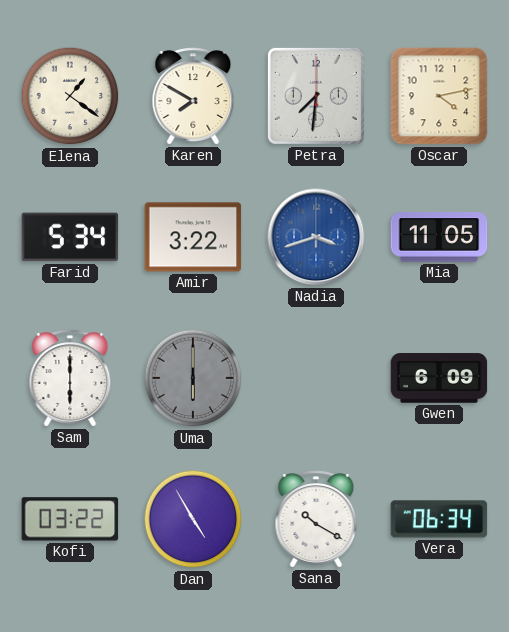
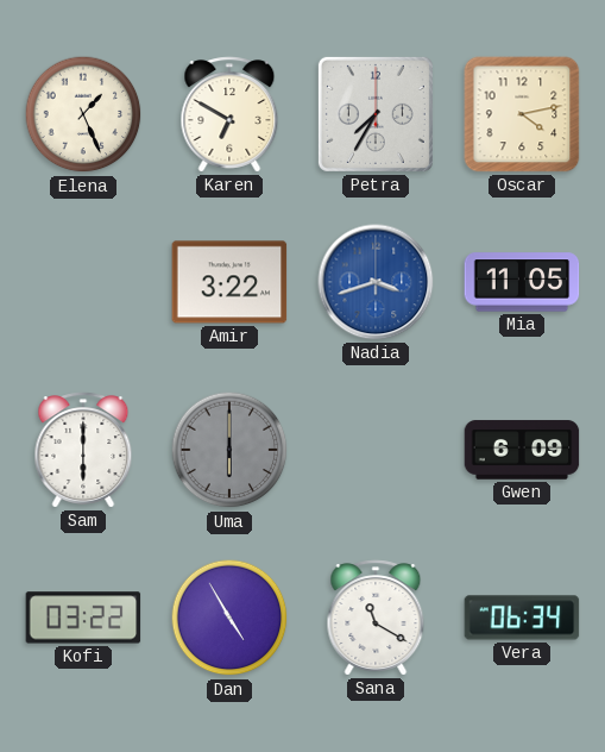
Elena: 1:21 -> 1:26
Karen: 7:50 -> 6:50
Petra: 7:31 -> 7:35
Farid: 5:34 -> none
Sana: 10:20 -> 11:20
